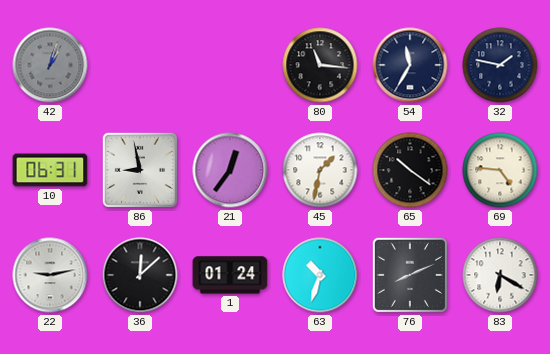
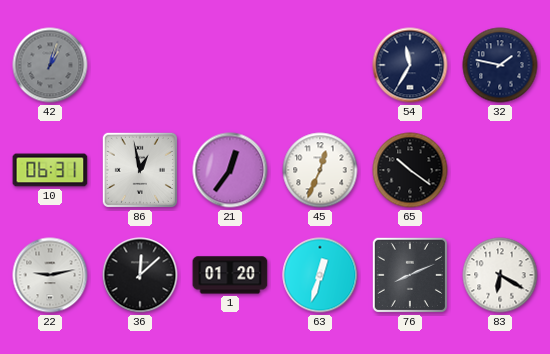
80: 11:16 -> none
86: 8:58 -> 12:58
45: 1:32 -> 12:34
69: 4:46 -> none
1: 01:24 -> 01:20
63: 10:33 -> 12:33
